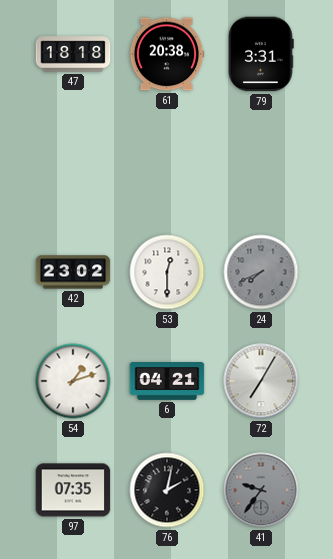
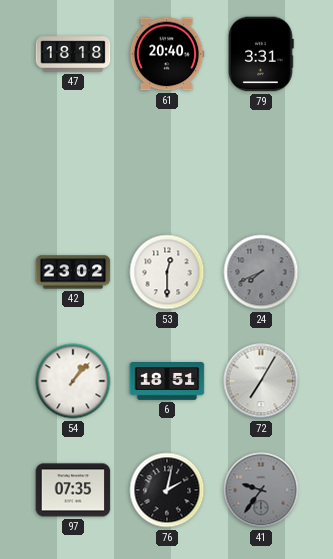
61: 20:38 -> 20:40
54: 1:12 -> 1:07
6: 04:21 -> 18:51
